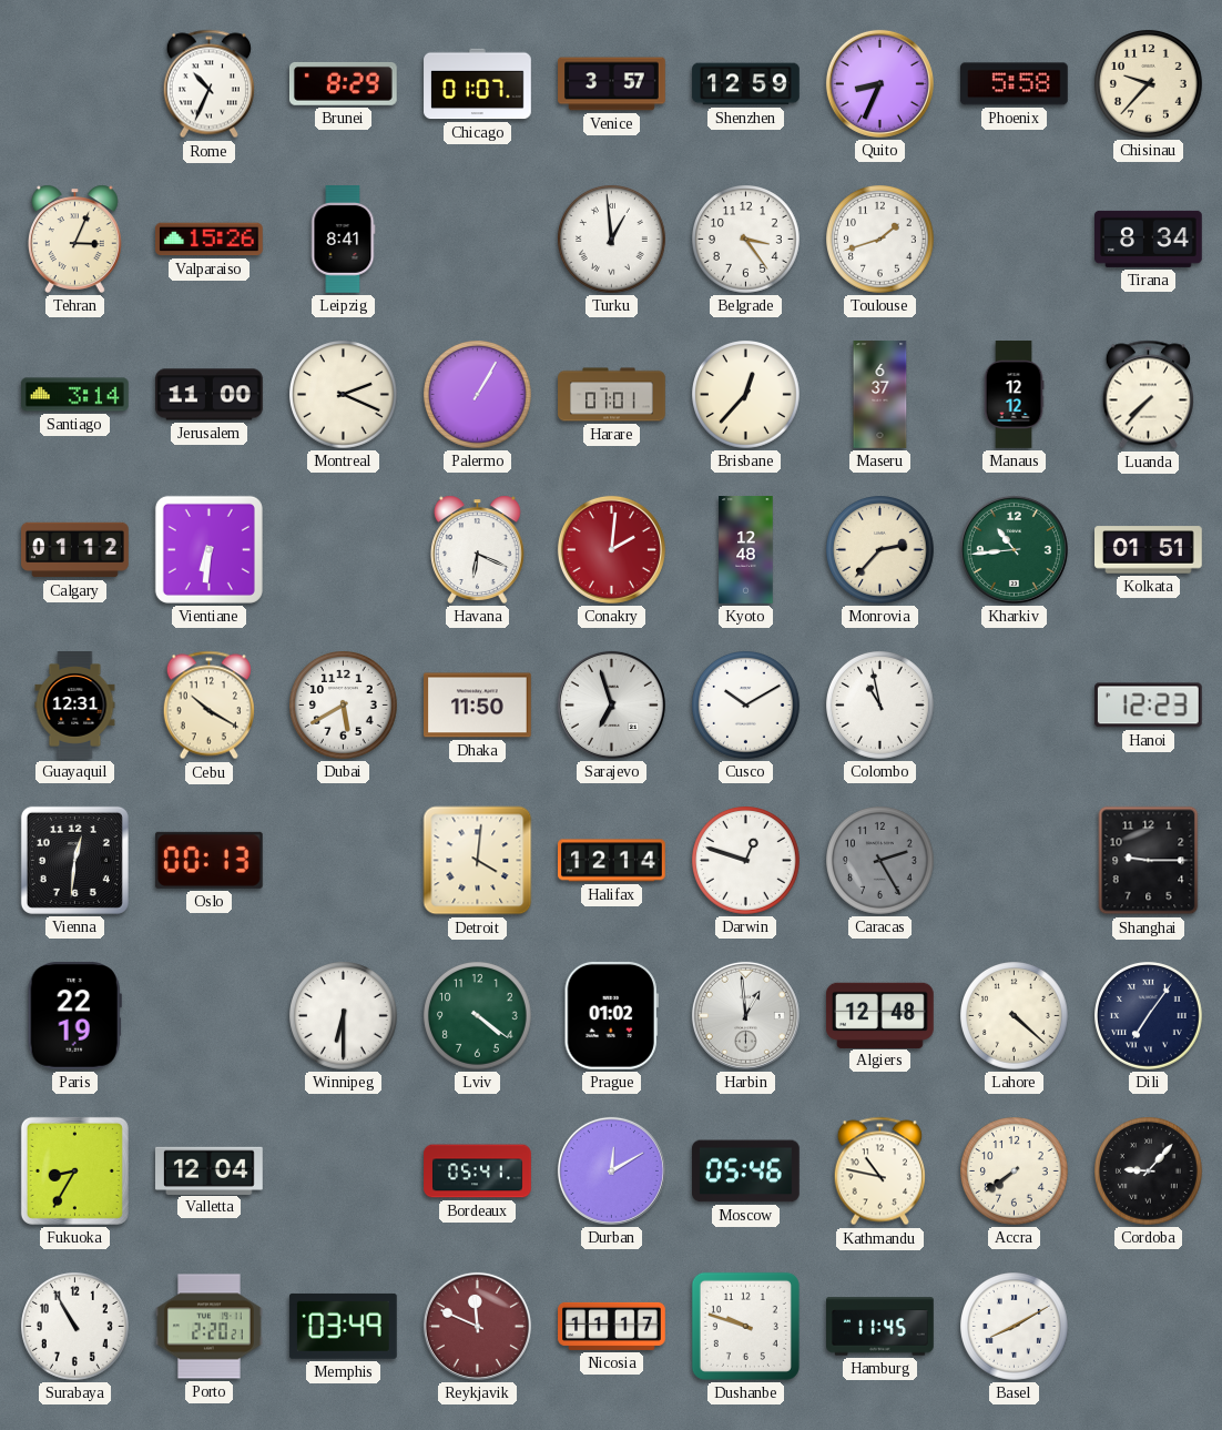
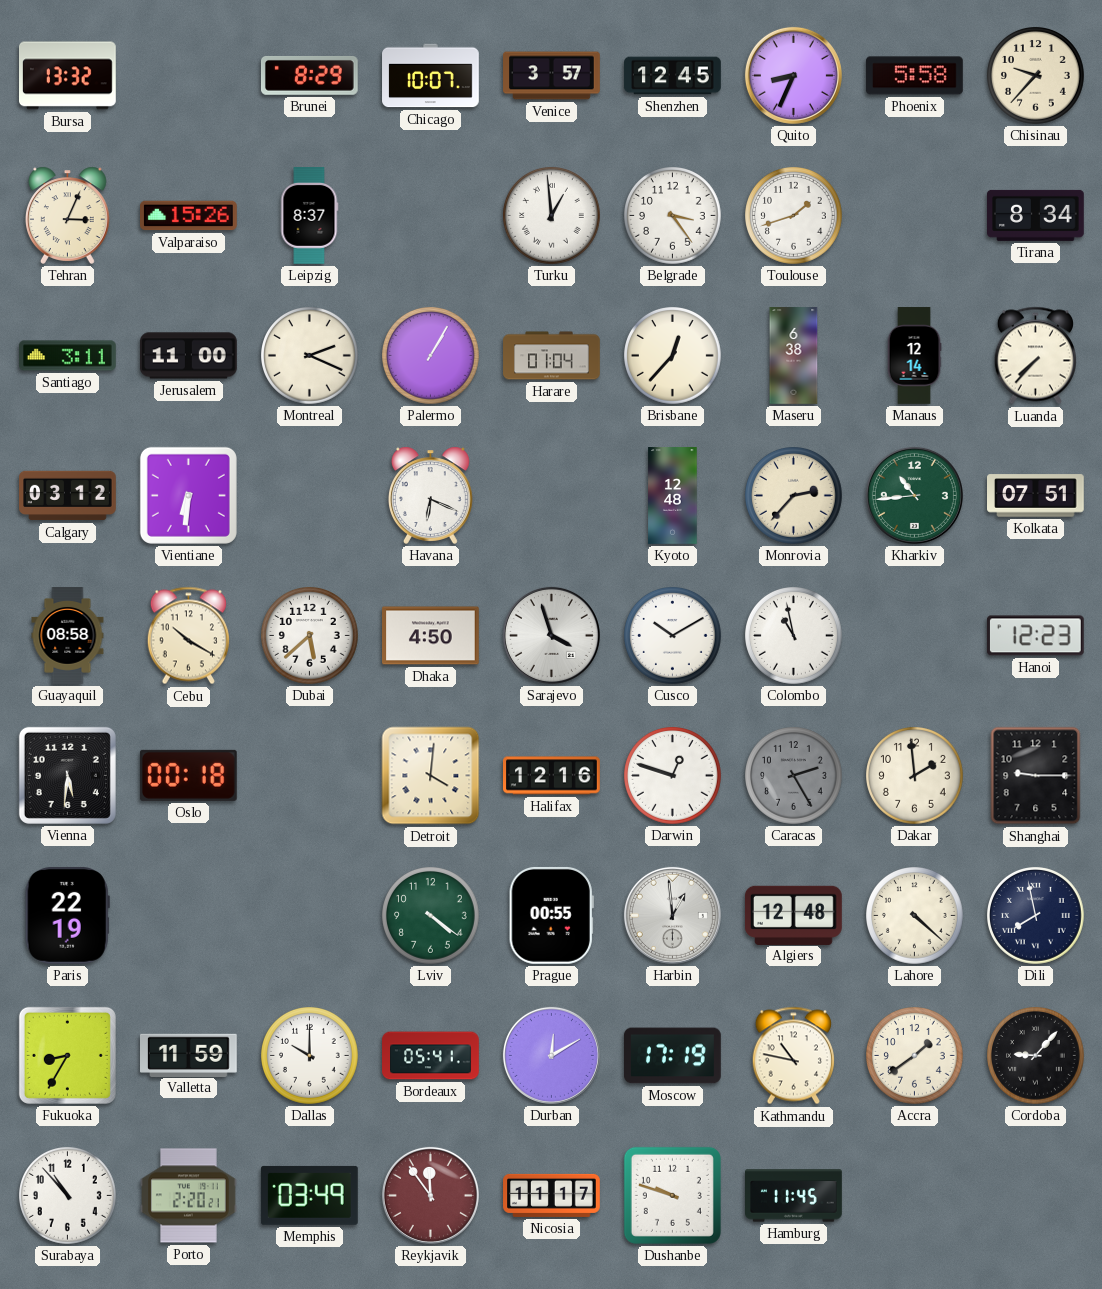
Bursa: none -> 13:32
Rome: 10:34 -> none
Chicago: 01:07 -> 10:07
Shenzhen: 12:59 -> 12:45
Leipzig: 8:41 -> 8:37
Santiago: 3:14 -> 3:11
Harare: 01:01 -> 01:04
Maseru: 6:37 -> 6:38
Manaus: 12:12 -> 12:14
Calgary: 01:12 -> 03:12
Conakry: 2:01 -> none
Kolkata: 01:51 -> 07:51
Guayaquil: 12:31 -> 08:58
Dubai: 5:40 -> 5:38
Dhaka: 11:50 -> 4:50
Sarajevo: 6:57 -> 3:57
Vienna: 12:31 -> 5:31
Oslo: 00:13 -> 00:18
Halifax: 12:14 -> 12:16
Dakar: none -> 1:59
Winnipeg: 6:30 -> none
Prague: 01:02 -> 00:55
Dili: 7:06 -> 7:58
Valletta: 12:04 -> 11:59
Dallas: none -> 10:00
Moscow: 05:46 -> 17:19
Accra: 7:39 -> 1:39
Surabaya: 10:55 -> 10:53
Reykjavik: 11:49 -> 11:54
Basel: 8:10 -> none
